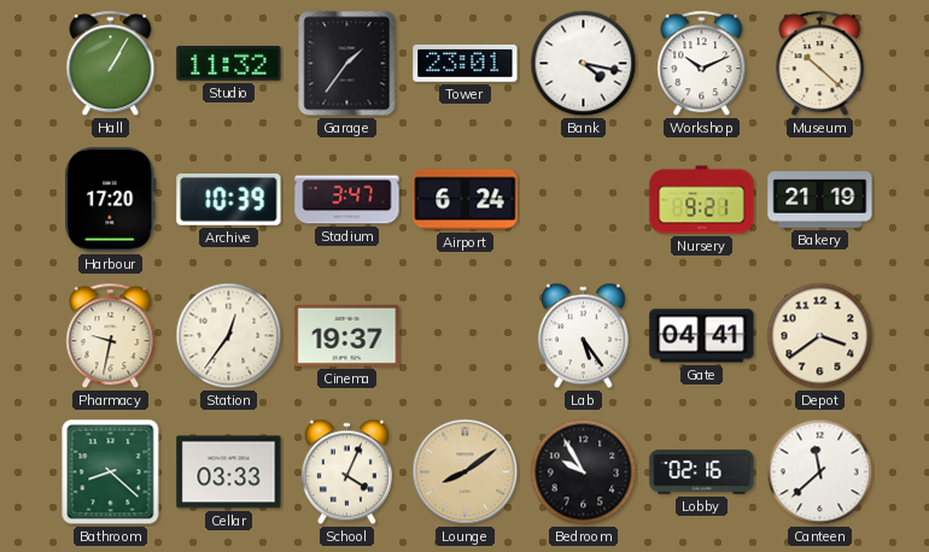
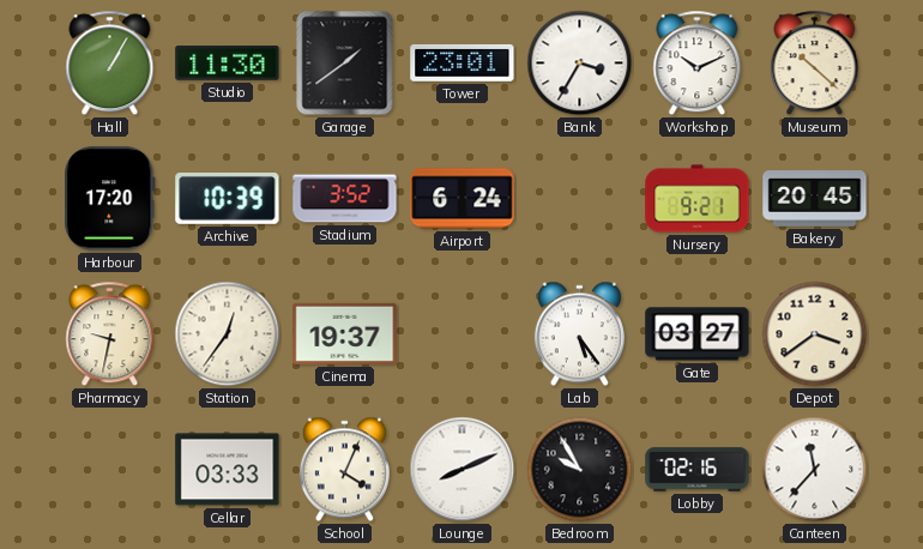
Studio: 11:32 -> 11:30
Garage: 1:36 -> 1:39
Bank: 4:17 -> 3:35
Stadium: 3:47 -> 3:52
Bakery: 21:19 -> 20:45
Gate: 04:41 -> 03:27
Bathroom: 8:22 -> none
Lounge: 8:09 -> 8:11
Lounge dial: champagne -> white
Canteen: 11:38 -> 11:37
